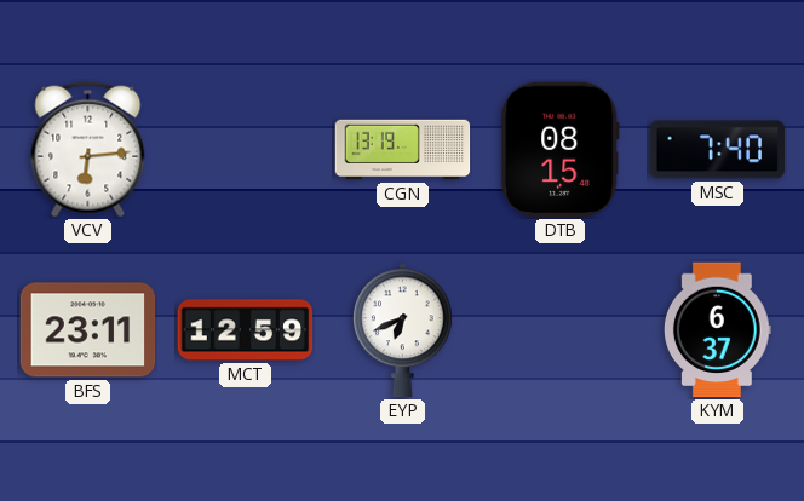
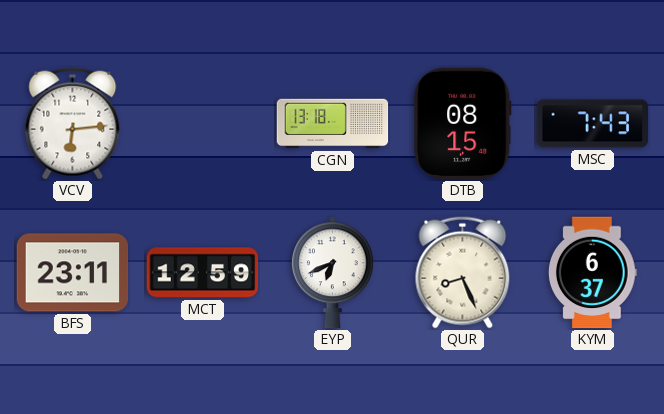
CGN: 13:19 -> 13:18
MSC: 7:40 -> 7:43
QUR: none -> 8:26
